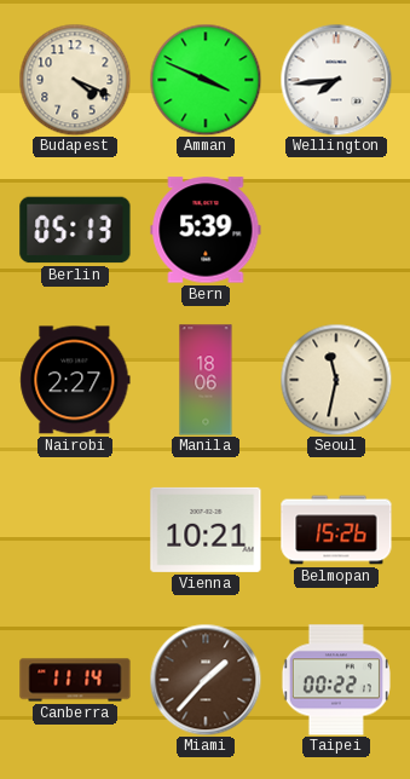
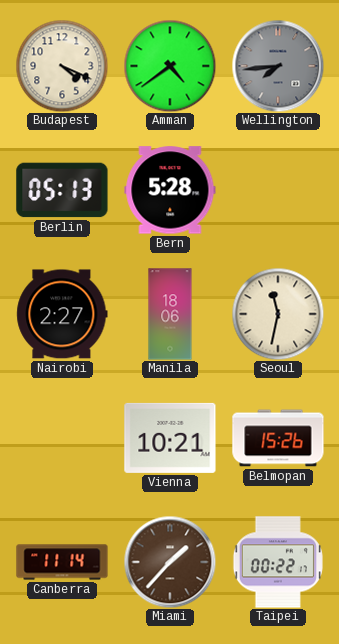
Amman: 3:49 -> 4:39
Wellington dial: white -> grey
Bern: 5:39 -> 5:28
